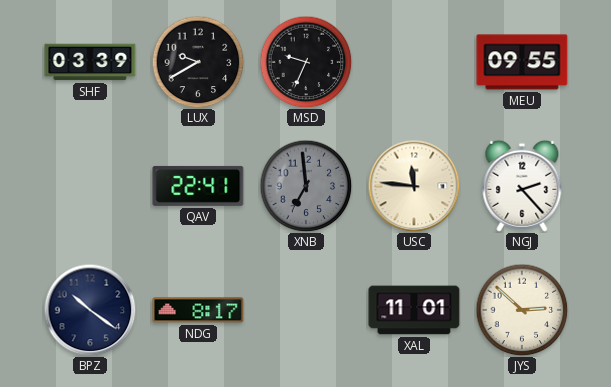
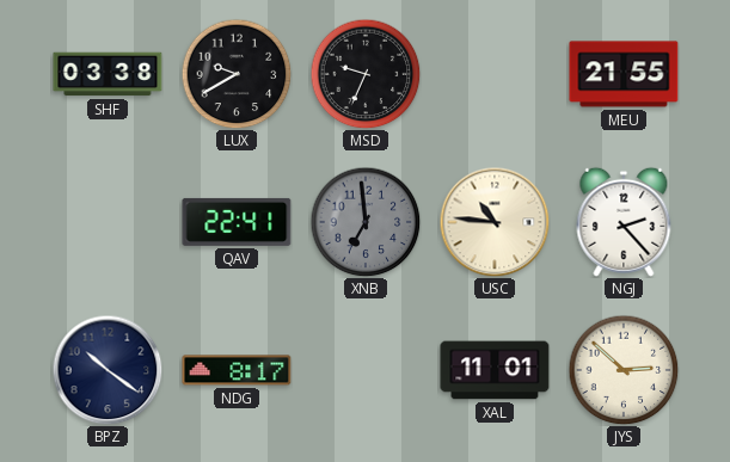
SHF: 03:39 -> 03:38
MEU: 09:55 -> 21:55
USC: 11:46 -> 10:46
